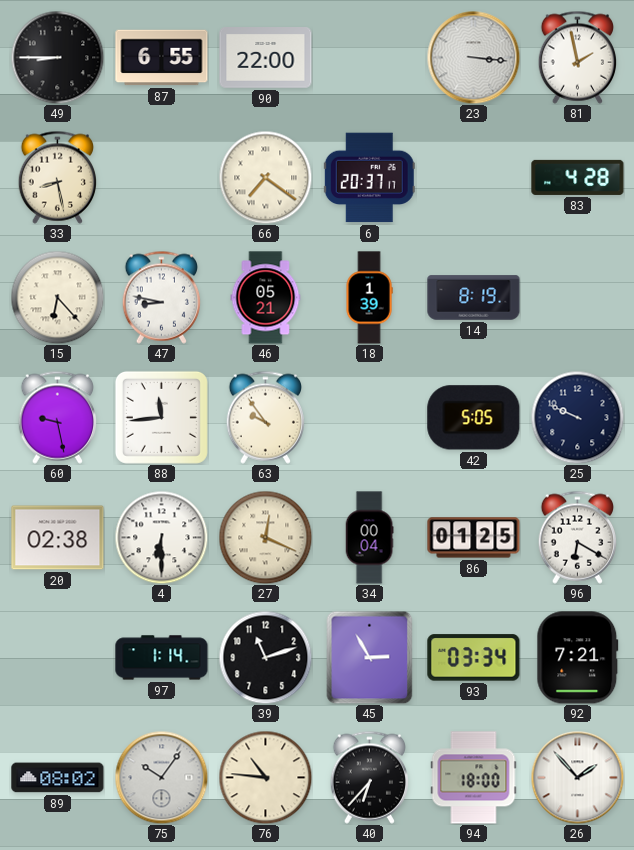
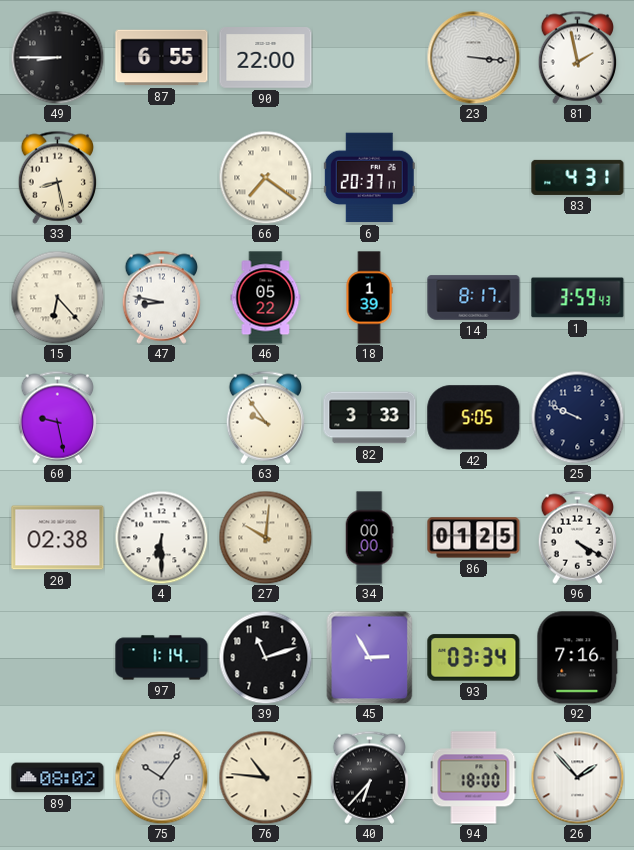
83: 4:28 -> 4:31
46: 05:21 -> 05:22
14: 8:19 -> 8:17
1: none -> 3:59
88: 11:44 -> none
82: none -> 3:33
27: 12:19 -> 10:01
34: 00:04 -> 00:00
96: 6:20 -> 4:20
92: 7:21 -> 7:16
